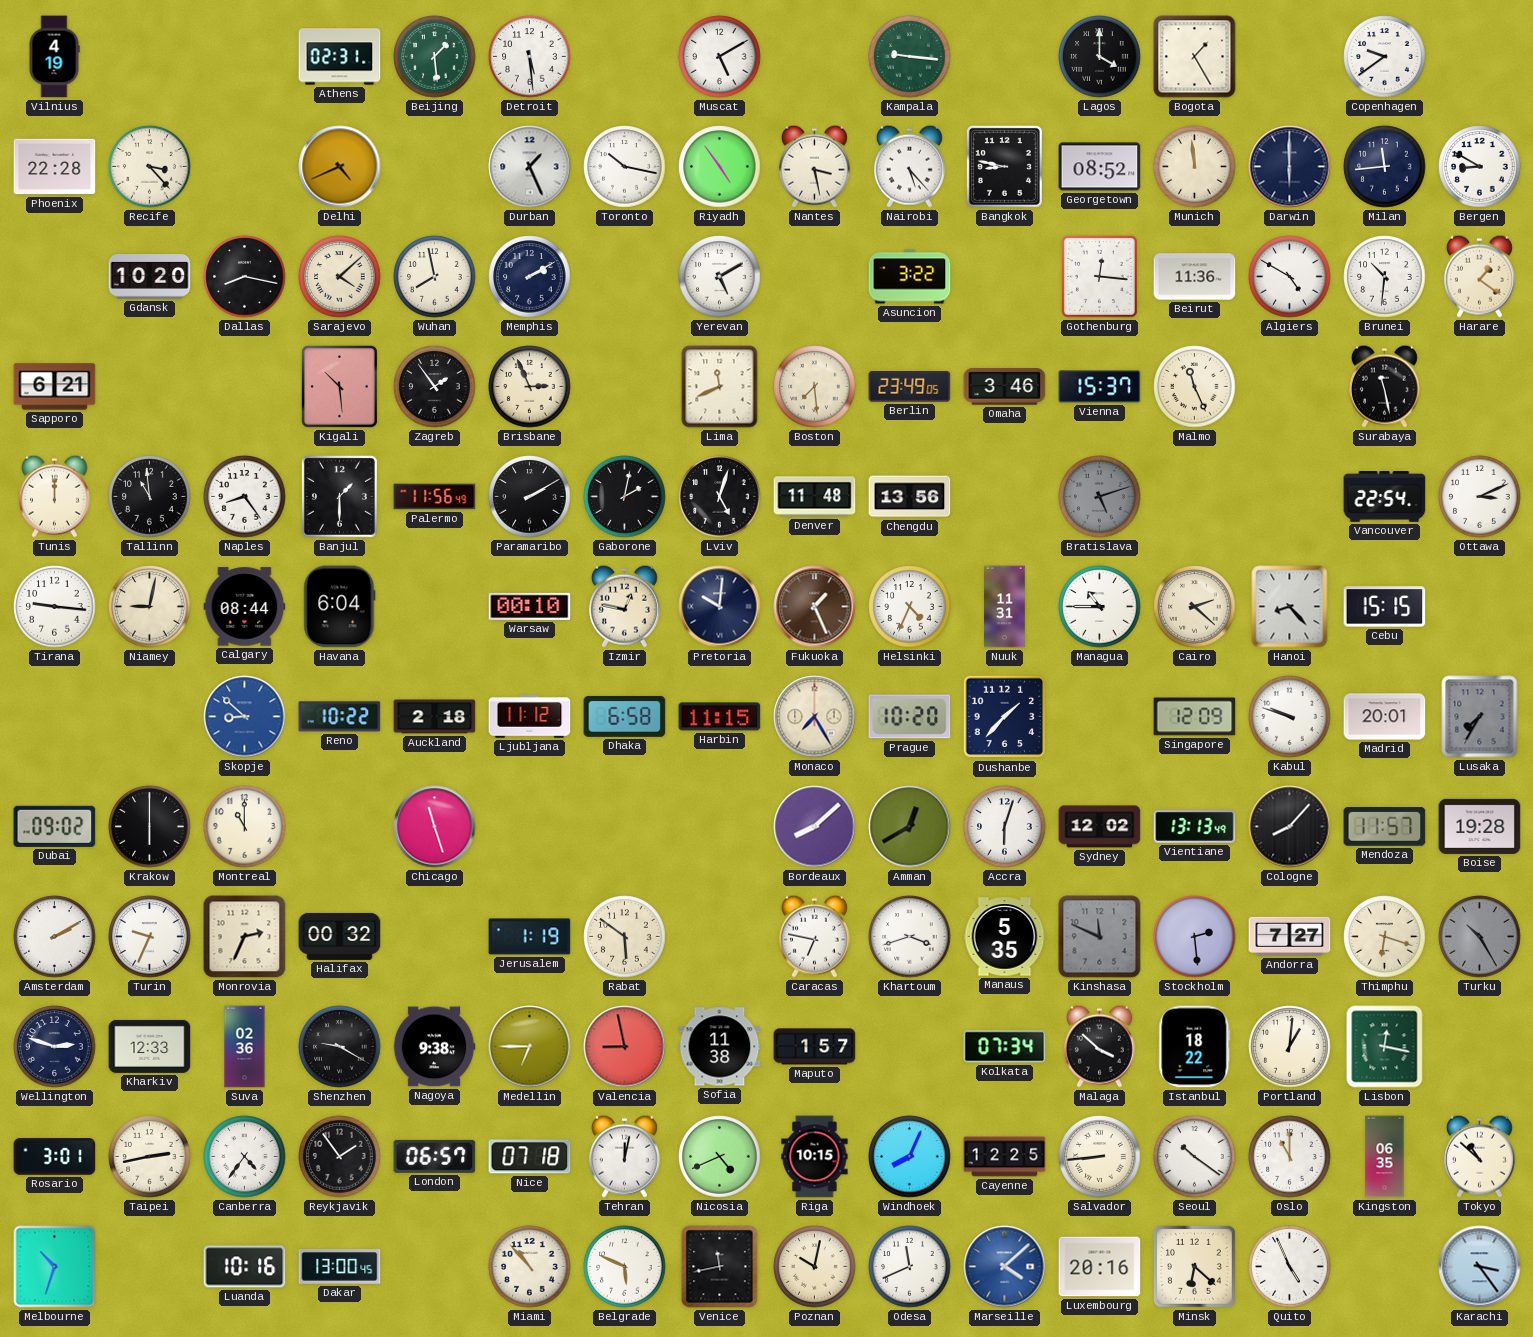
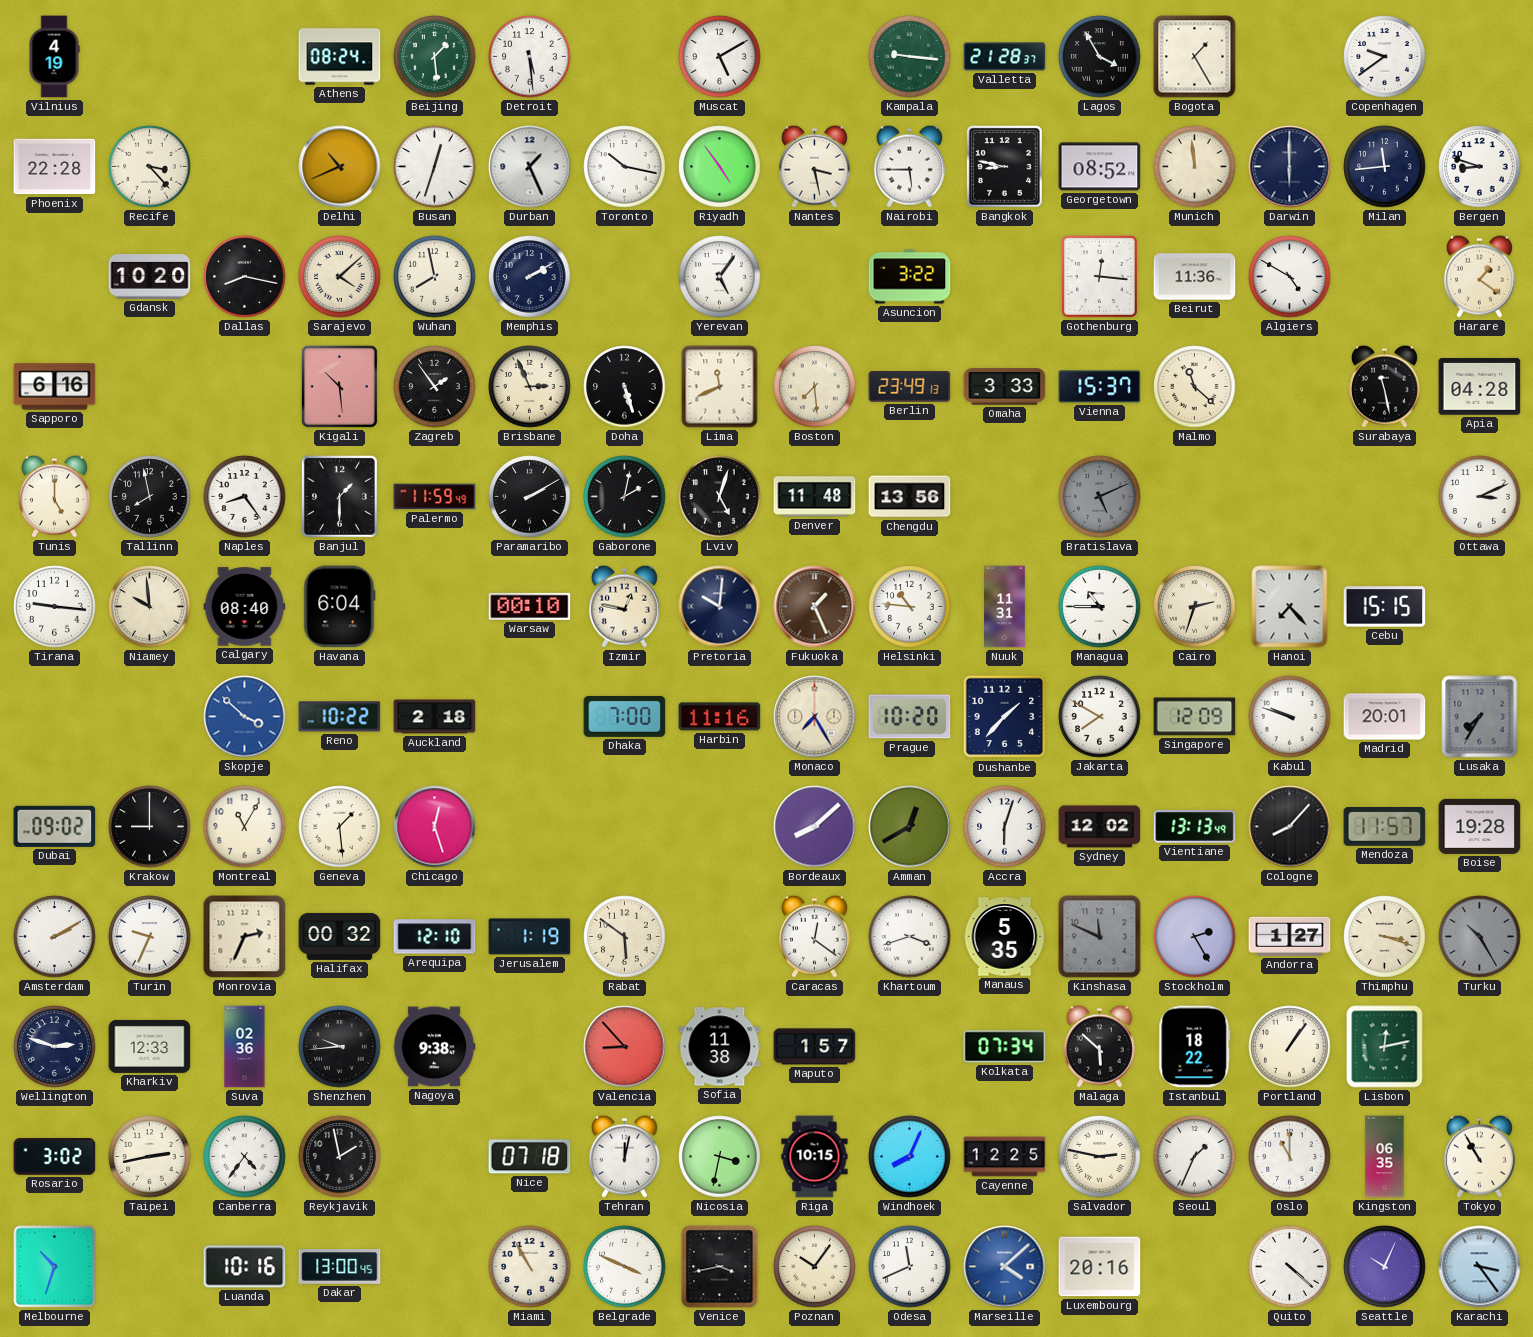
Athens: 02:31 -> 08:24
Valletta: none -> 21:28
Lagos: 4:00 -> 3:55
Delhi: 4:41 -> 10:41
Busan: none -> 12:33
Nairobi: 5:23 -> 5:45
Bergen: 8:50 -> 8:48
Yerevan: 5:10 -> 5:06
Brunei: 10:31 -> none
Sapporo: 6:21 -> 6:16
Doha: none -> 5:27
Berlin: 23:49:05 -> 23:49:13
Omaha: 3:46 -> 3:33
Malmo: 11:26 -> 11:22
Apia: none -> 04:28
Tunis: 12:00 -> 5:00
Tallinn: 10:59 -> 7:58
Palermo: 11:56 -> 11:59
Bratislava: 5:12 -> 5:11
Vancouver: 22:54 -> none
Niamey: 9:02 -> 9:59
Calgary: 08:44 -> 08:40
Helsinki: 4:34 -> 10:46
Cairo: 2:22 -> 2:33
Hanoi: 8:23 -> 7:23
Skopje: 8:52 -> 3:52
Ljubljana: 11:12 -> none
Dhaka: 6:58 -> 7:00
Harbin: 11:15 -> 11:16
Jakarta: none -> 7:50
Krakow: 6:00 -> 9:00
Montreal: 11:00 -> 11:05
Geneva: none -> 1:29
Chicago: 11:27 -> 12:27
Arequipa: none -> 12:10
Caracas: 6:47 -> 12:21
Stockholm: 2:29 -> 2:25
Andorra: 7:27 -> 1:27
Thimphu: 6:18 -> 3:18
Shenzhen: 9:20 -> 9:44
Medellin: 6:45 -> none
Valencia: 8:58 -> 8:53
Malaga: 3:52 -> 5:52
Portland: 1:01 -> 1:06
Lisbon: 12:17 -> 12:13
Rosario: 3:01 -> 3:02
Reykjavik: 1:54 -> 1:58
London: 06:57 -> none
Nicosia: 4:41 -> 3:32
Salvador: 8:44 -> 2:47
Seoul: 10:21 -> 1:34
Tokyo: 10:52 -> 10:55
Miami: 10:53 -> 10:55
Belgrade: 5:49 -> 3:49
Venice: 11:43 -> 3:43
Poznan: 10:02 -> 10:06
Minsk: 6:22 -> none
Quito: 4:56 -> 4:22
Seattle: none -> 10:04
